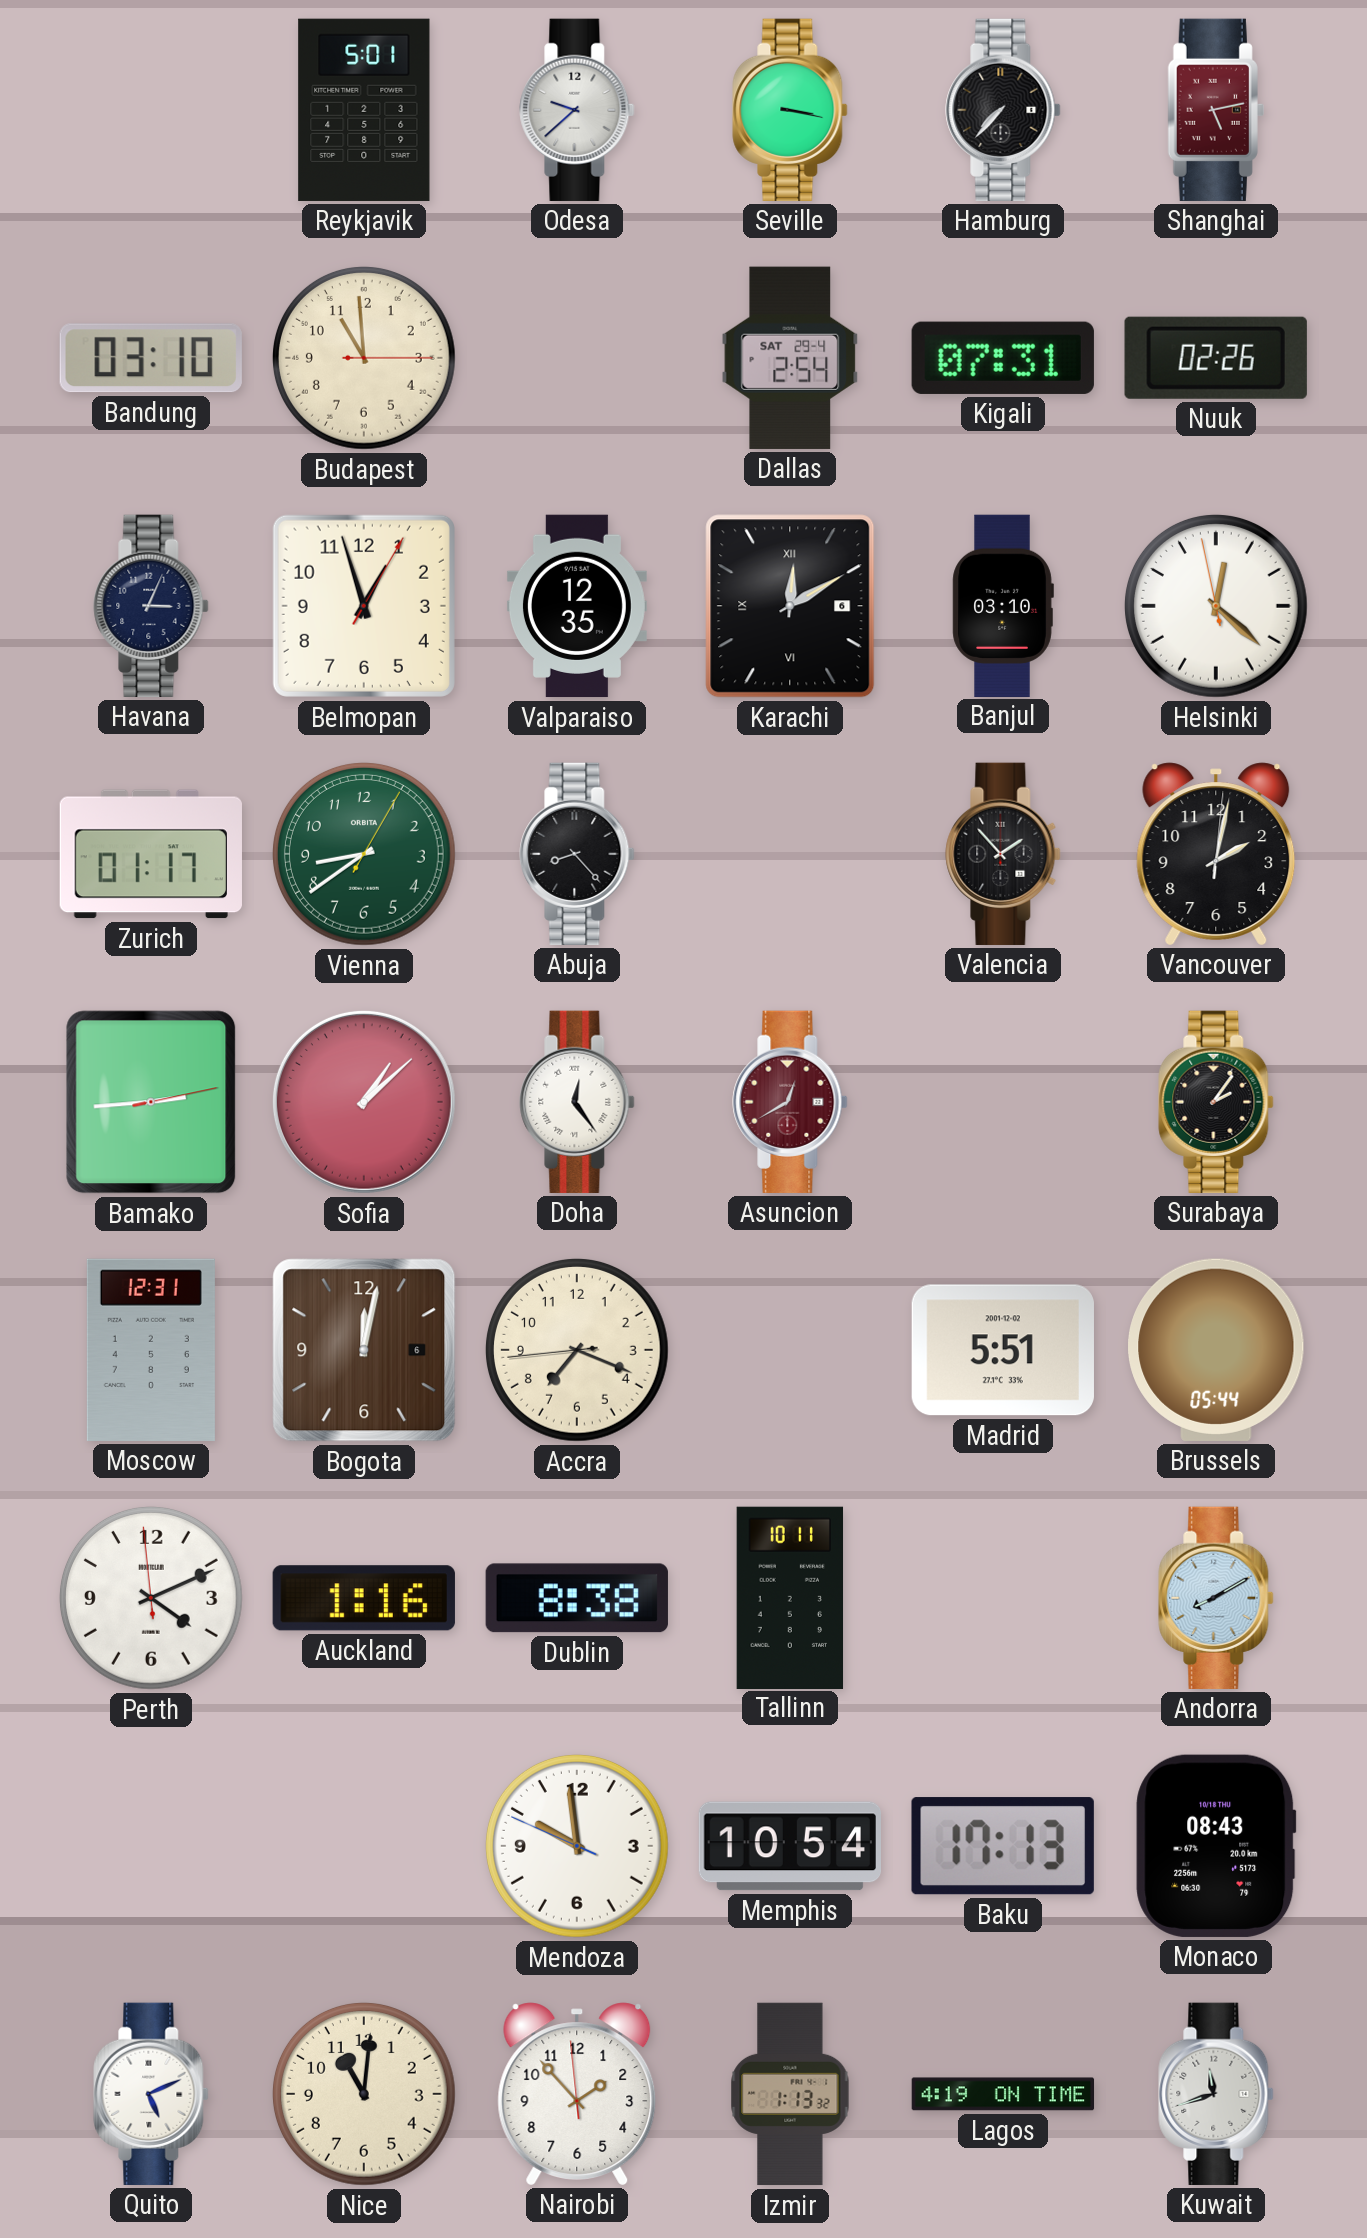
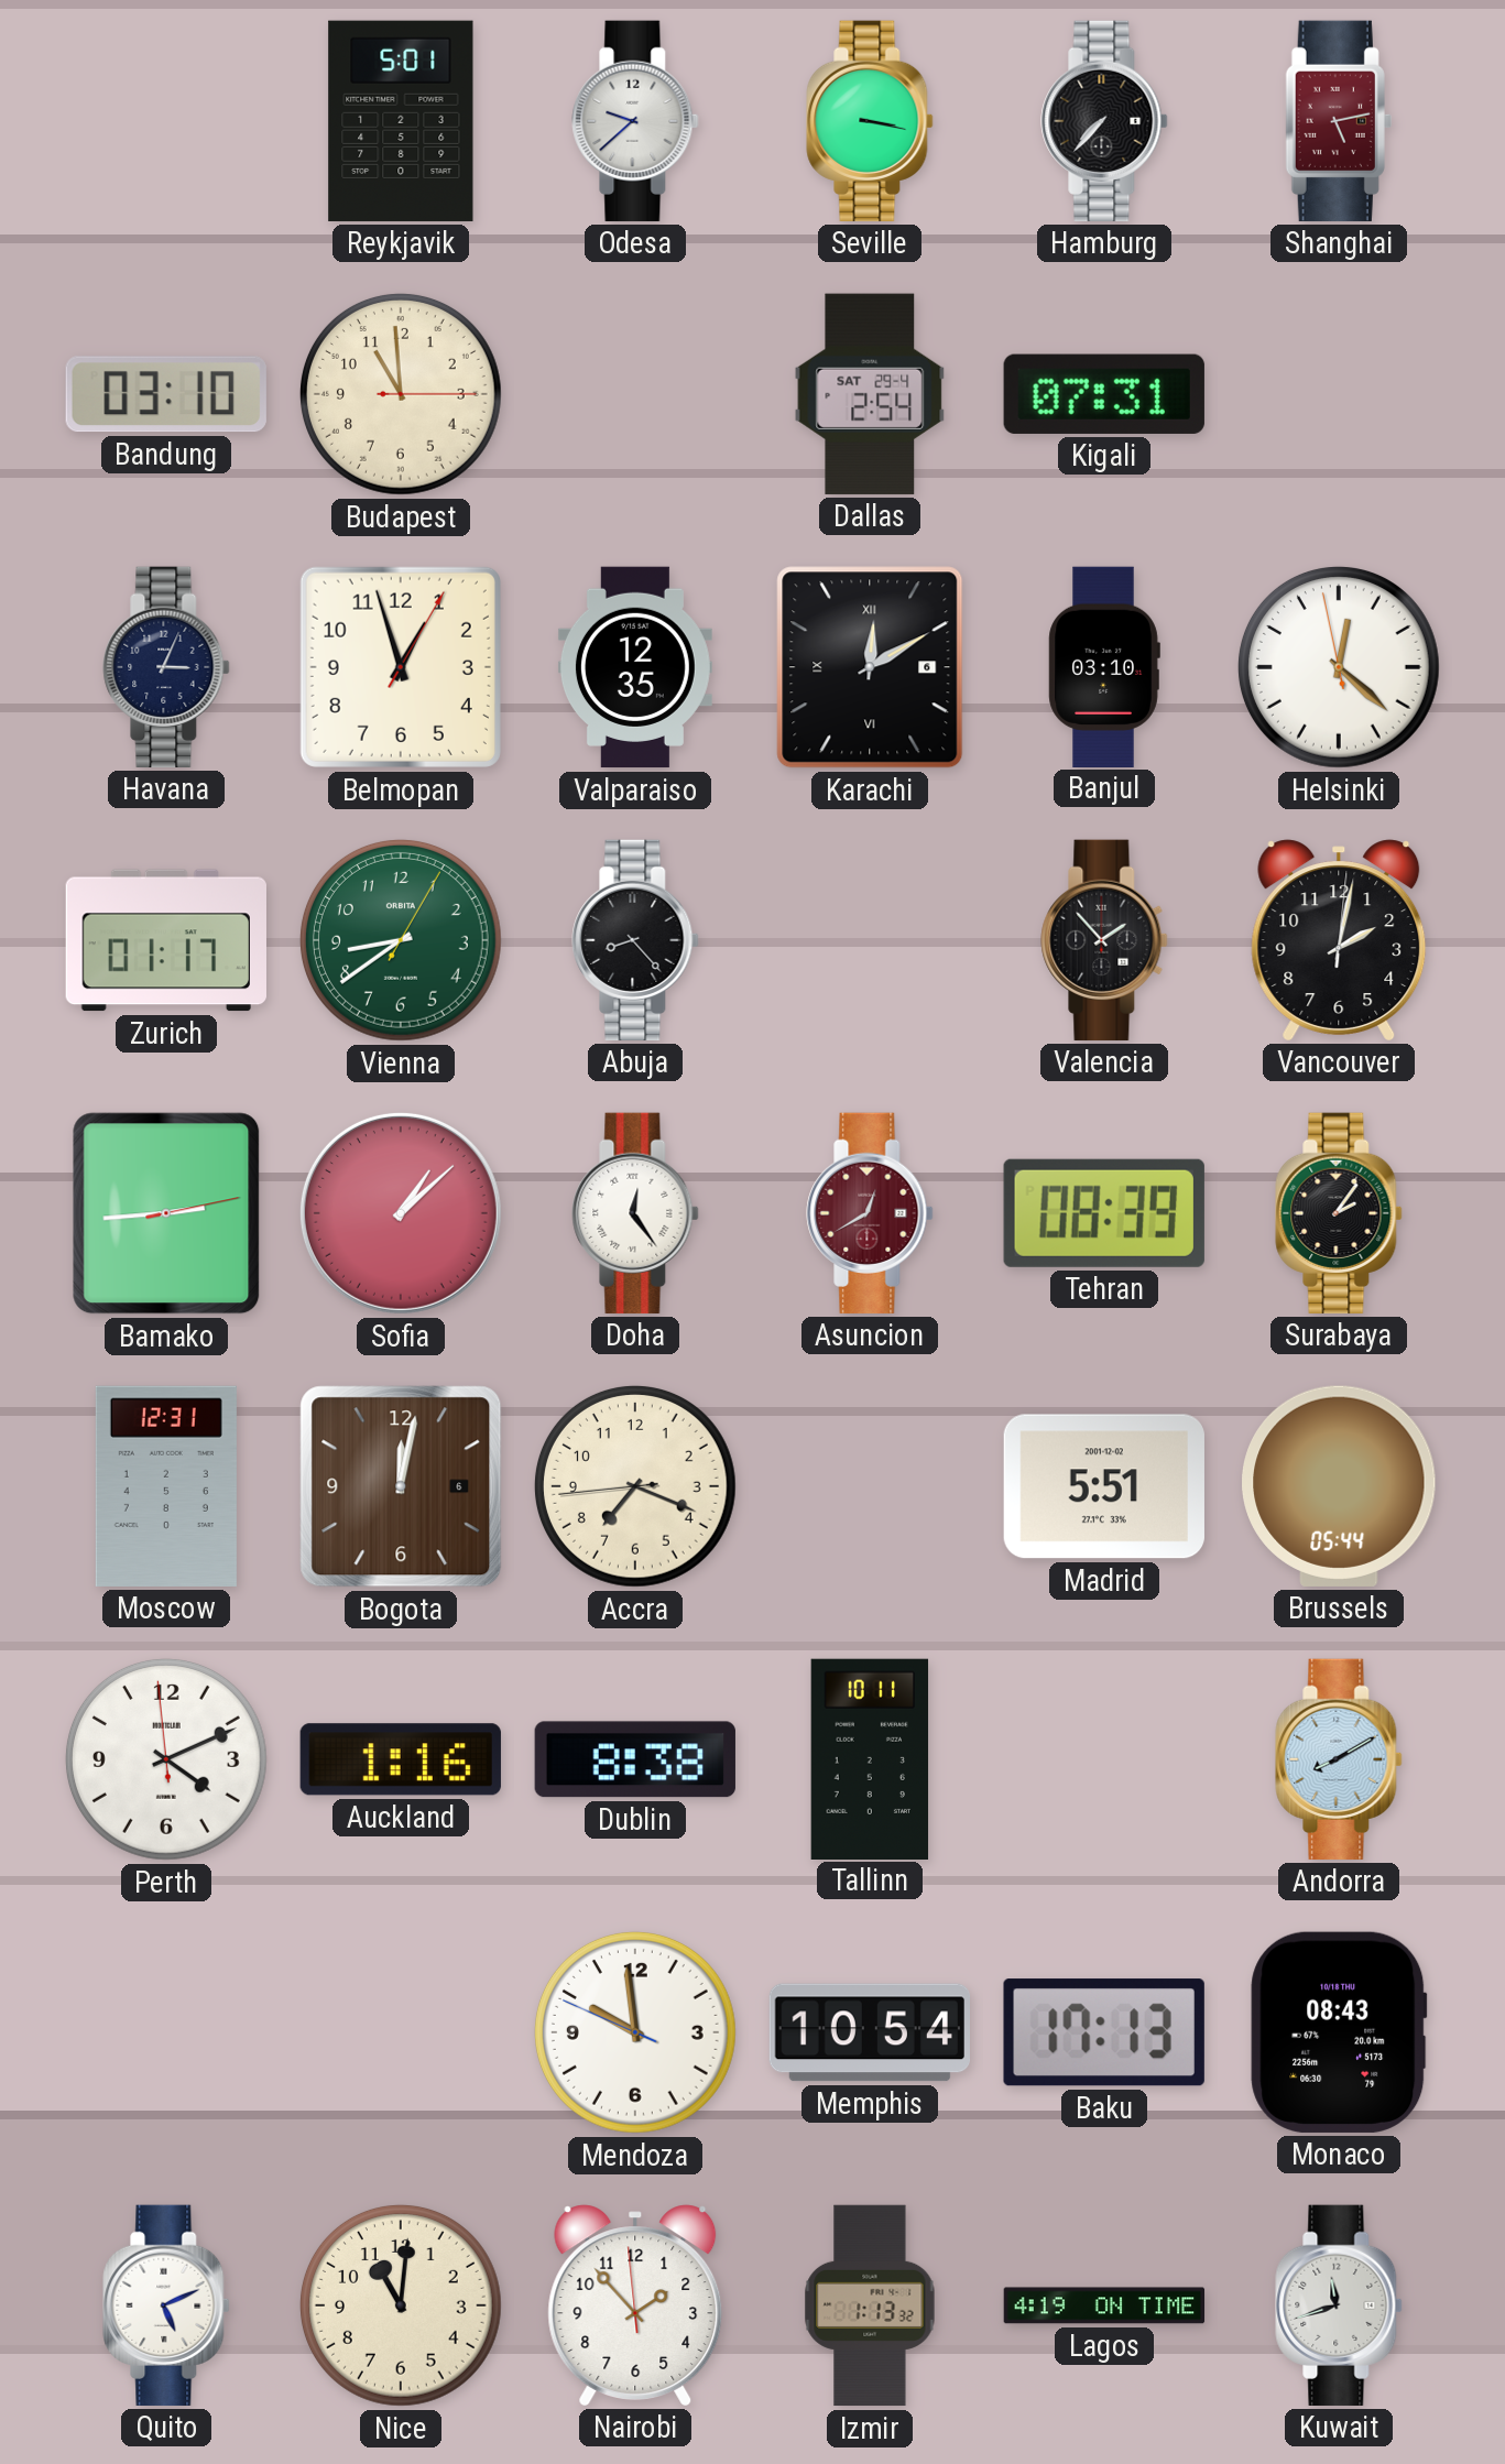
Nuuk: 02:26 -> none
Tehran: none -> 08:39
